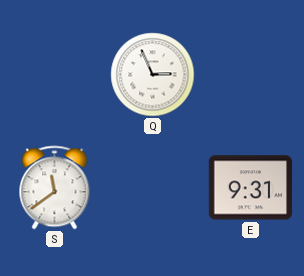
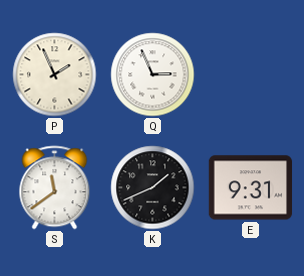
P: none -> 1:56
K: none -> 1:41
